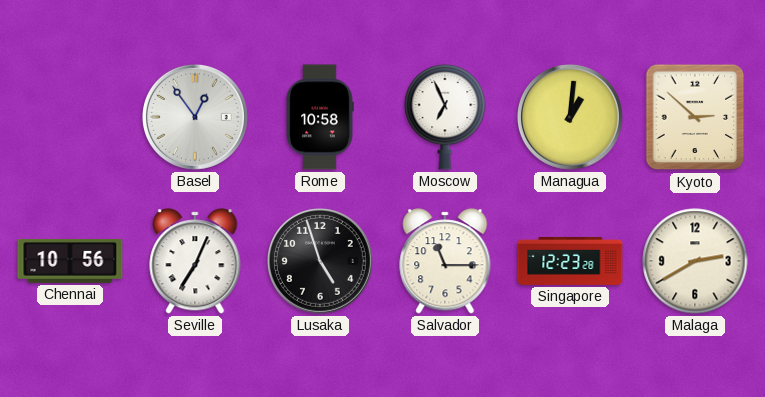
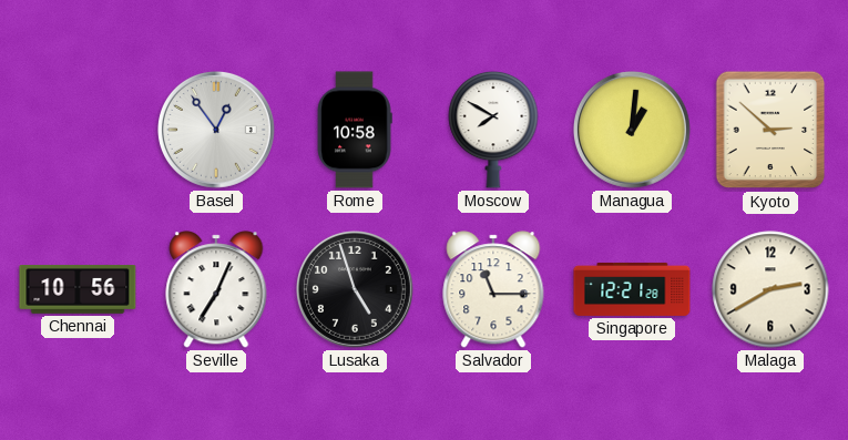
Moscow: 6:56 -> 7:50
Singapore: 12:23 -> 12:21
